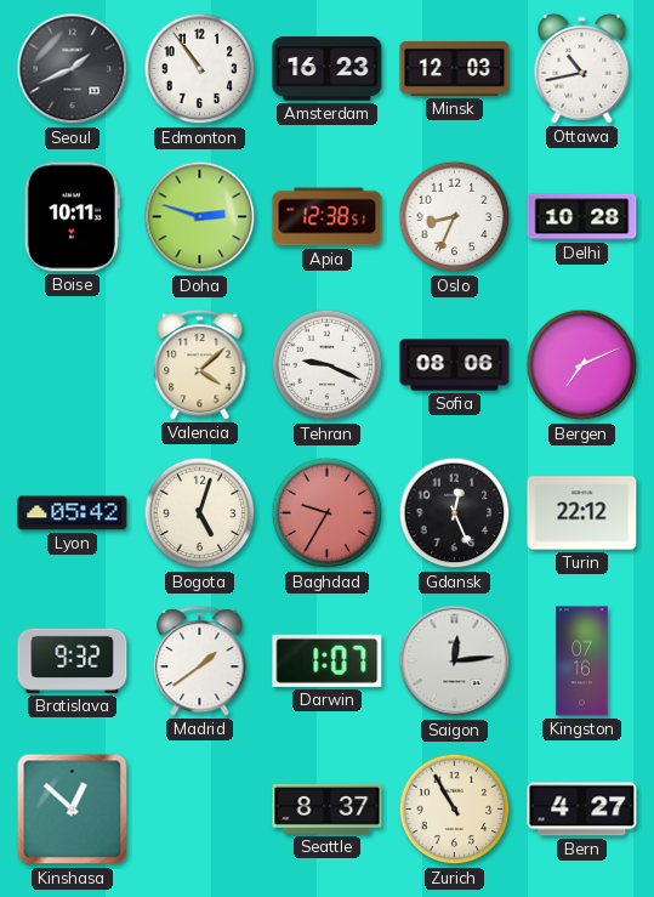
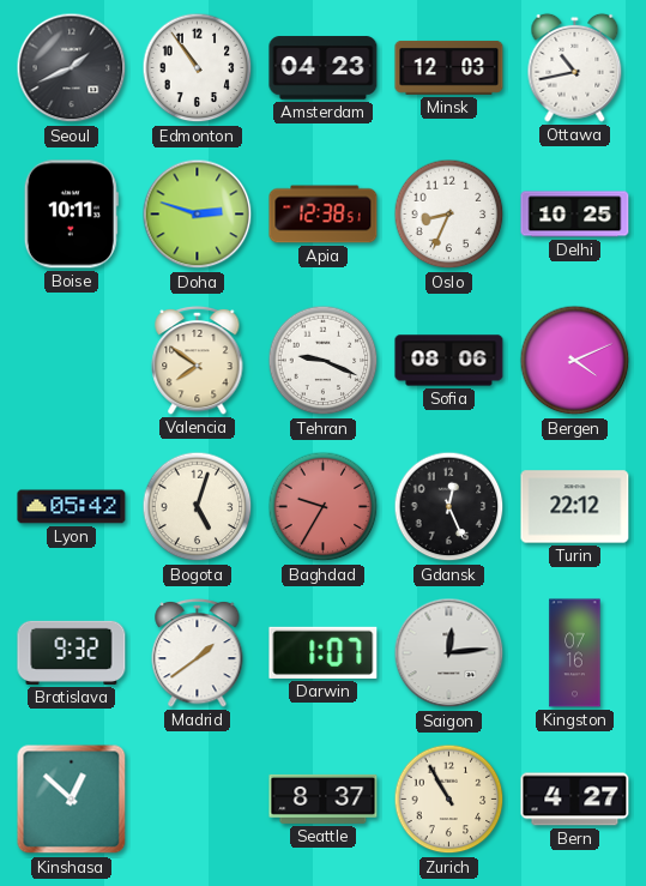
Amsterdam: 16:23 -> 04:23
Delhi: 10:28 -> 10:25
Valencia: 4:08 -> 7:51
Bergen: 7:11 -> 4:11
